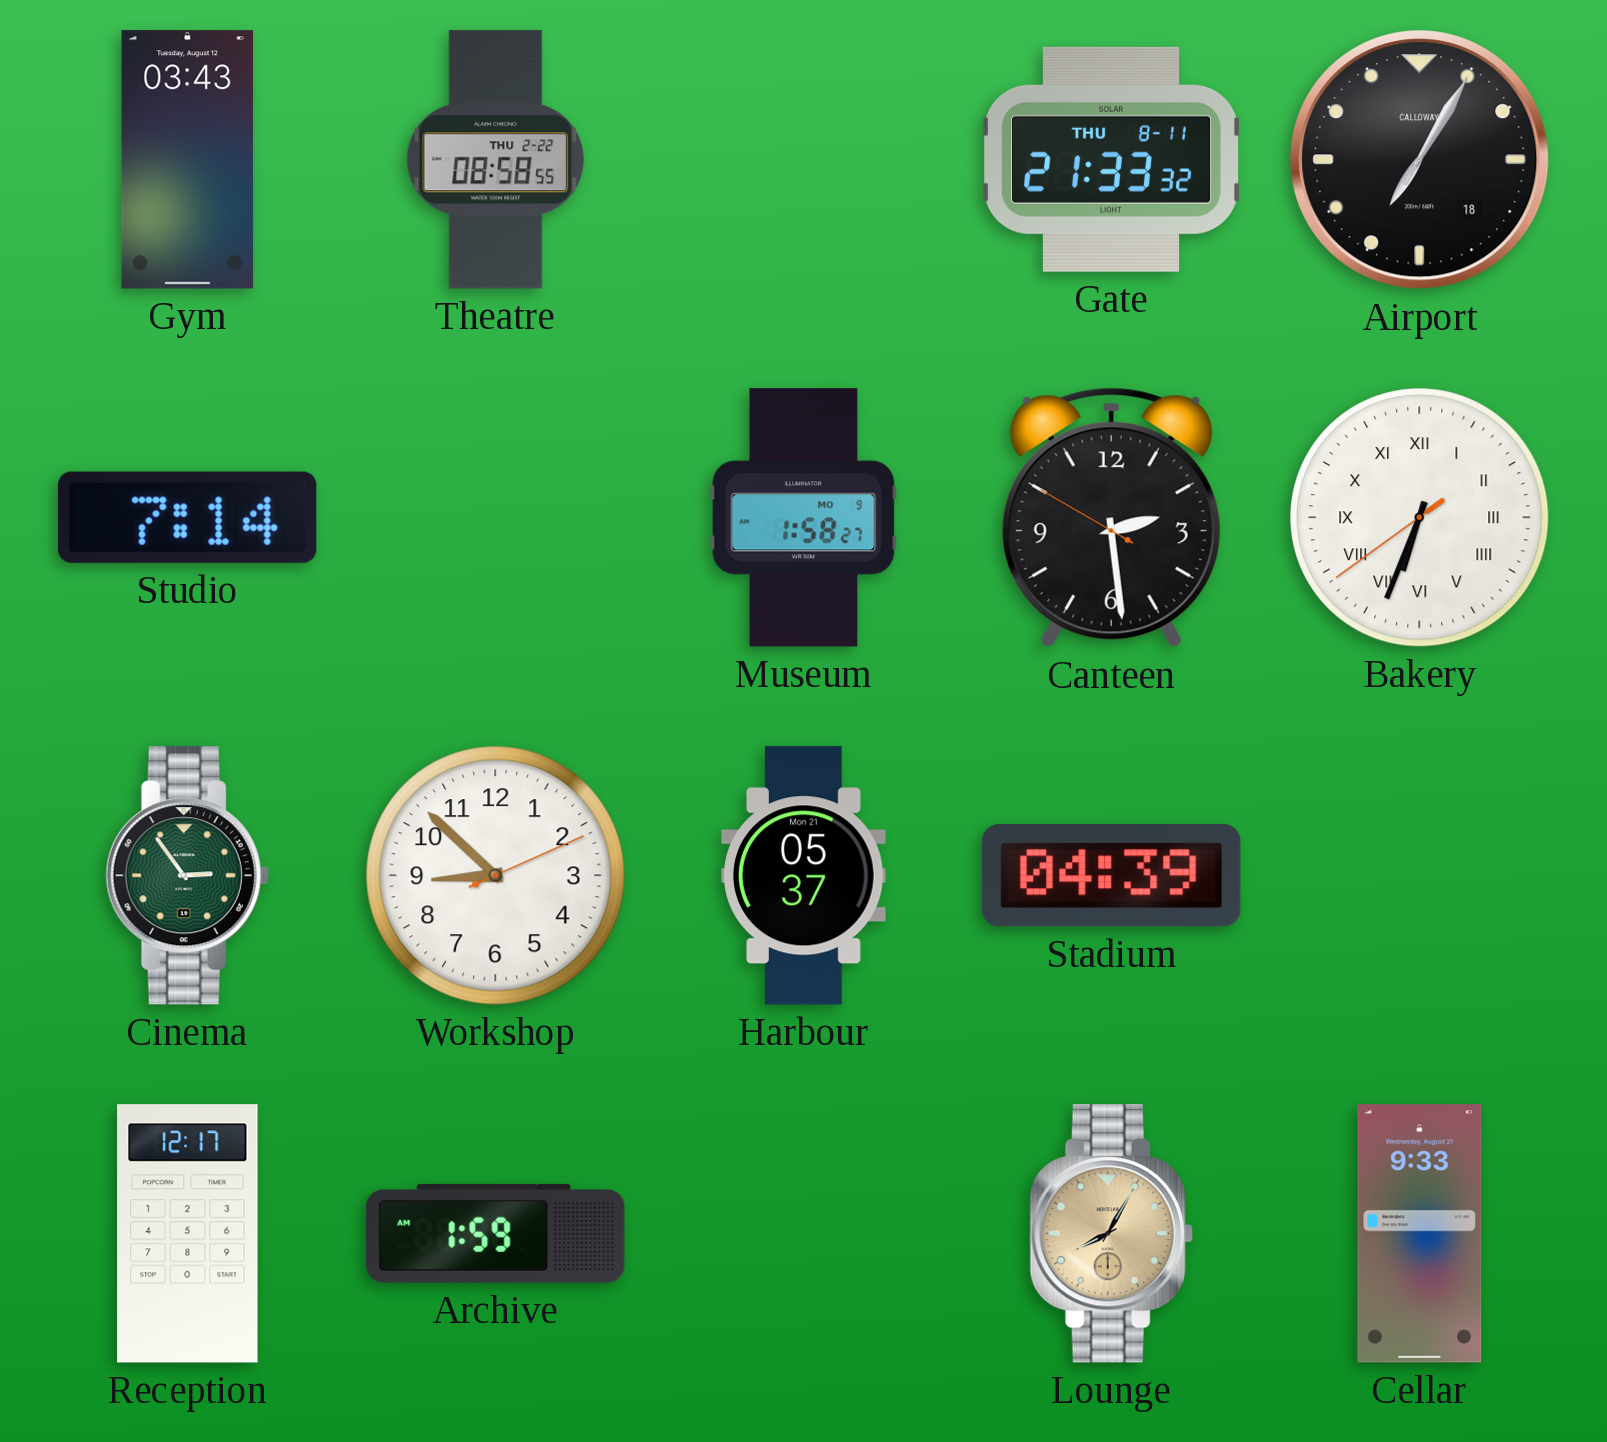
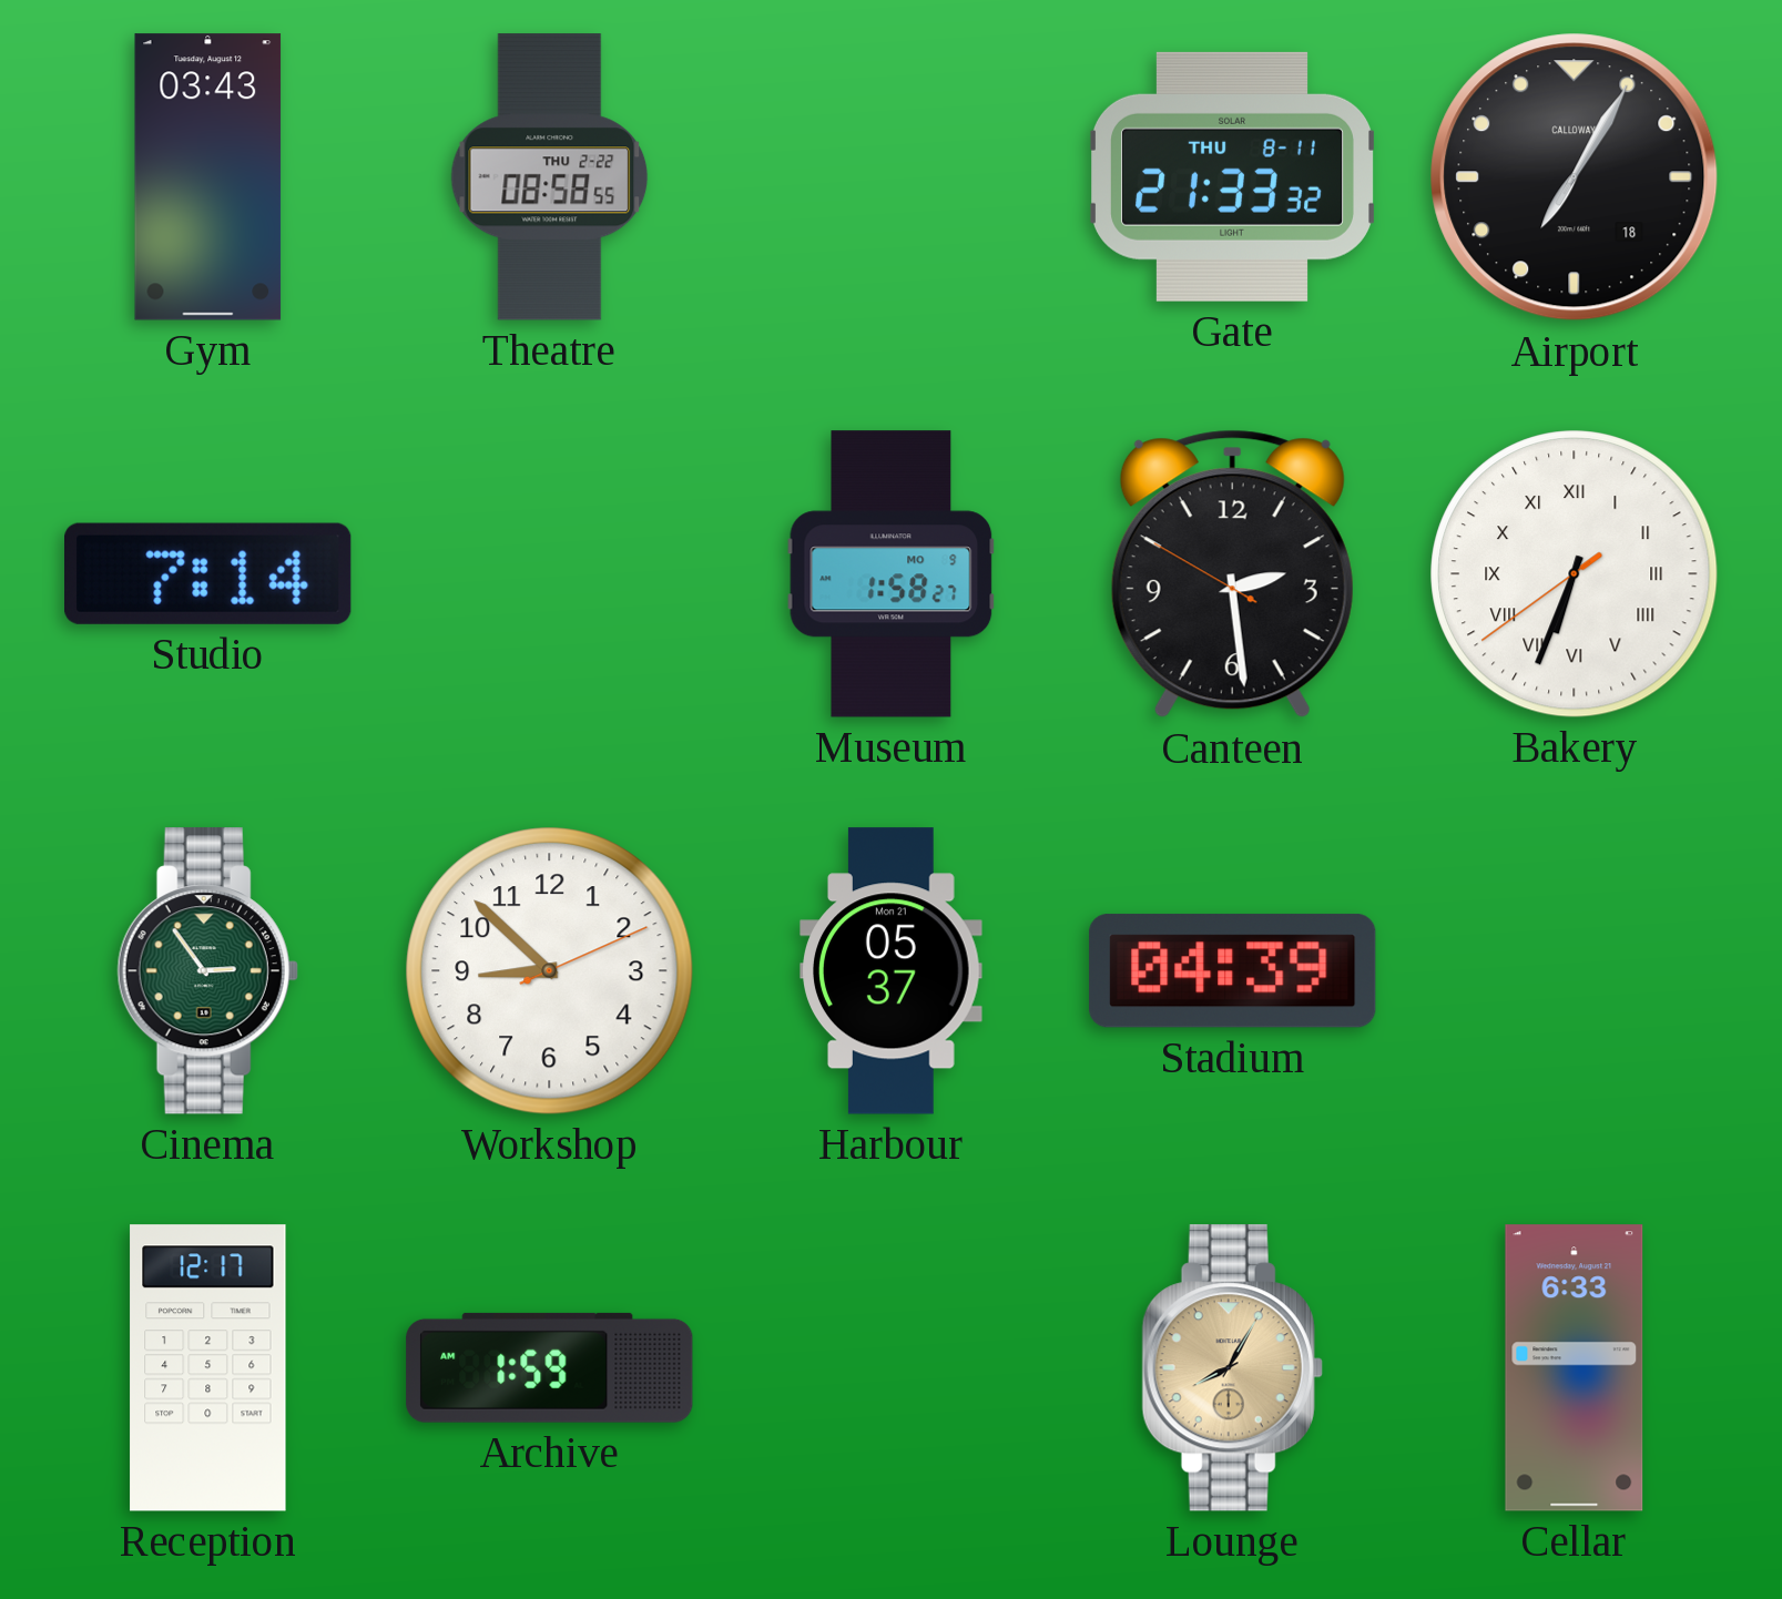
Cellar: 9:33 -> 6:33
